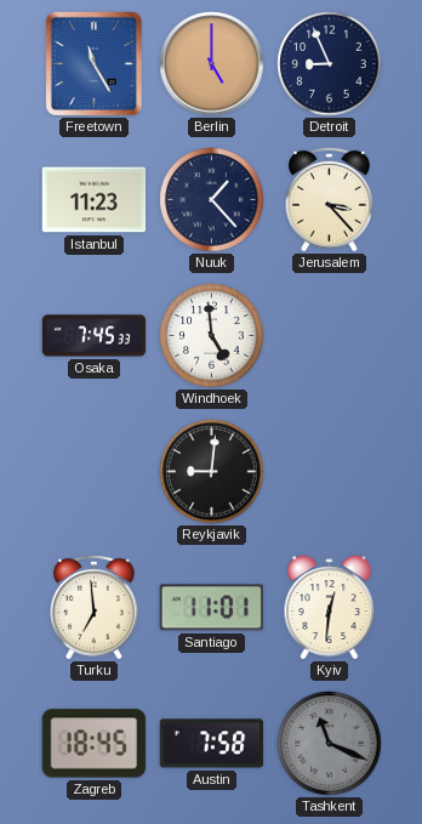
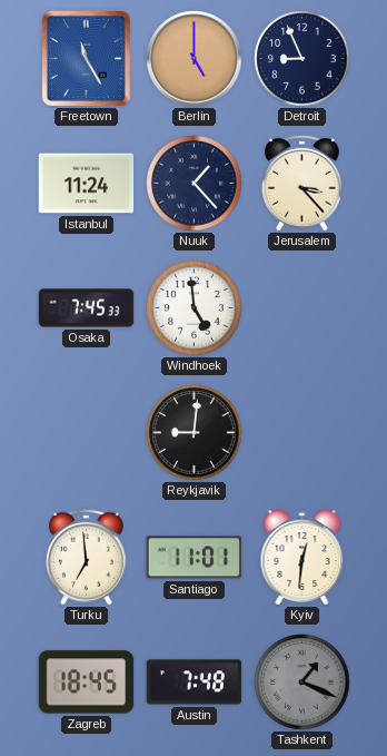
Istanbul: 11:23 -> 11:24
Austin: 7:58 -> 7:48
Tashkent: 11:19 -> 1:19
